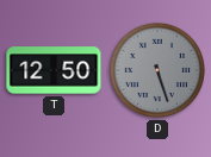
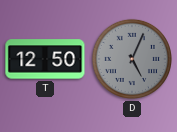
D: 5:27 -> 5:04
